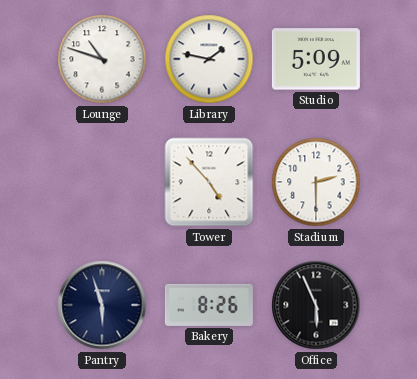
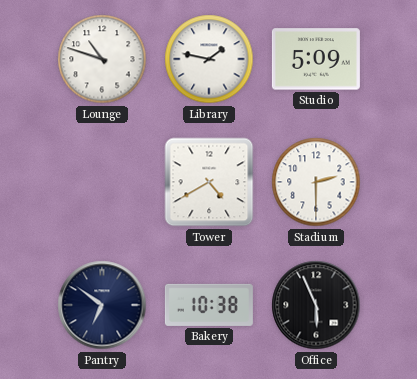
Tower: 4:53 -> 4:40
Pantry: 5:57 -> 6:51
Bakery: 8:26 -> 10:38
